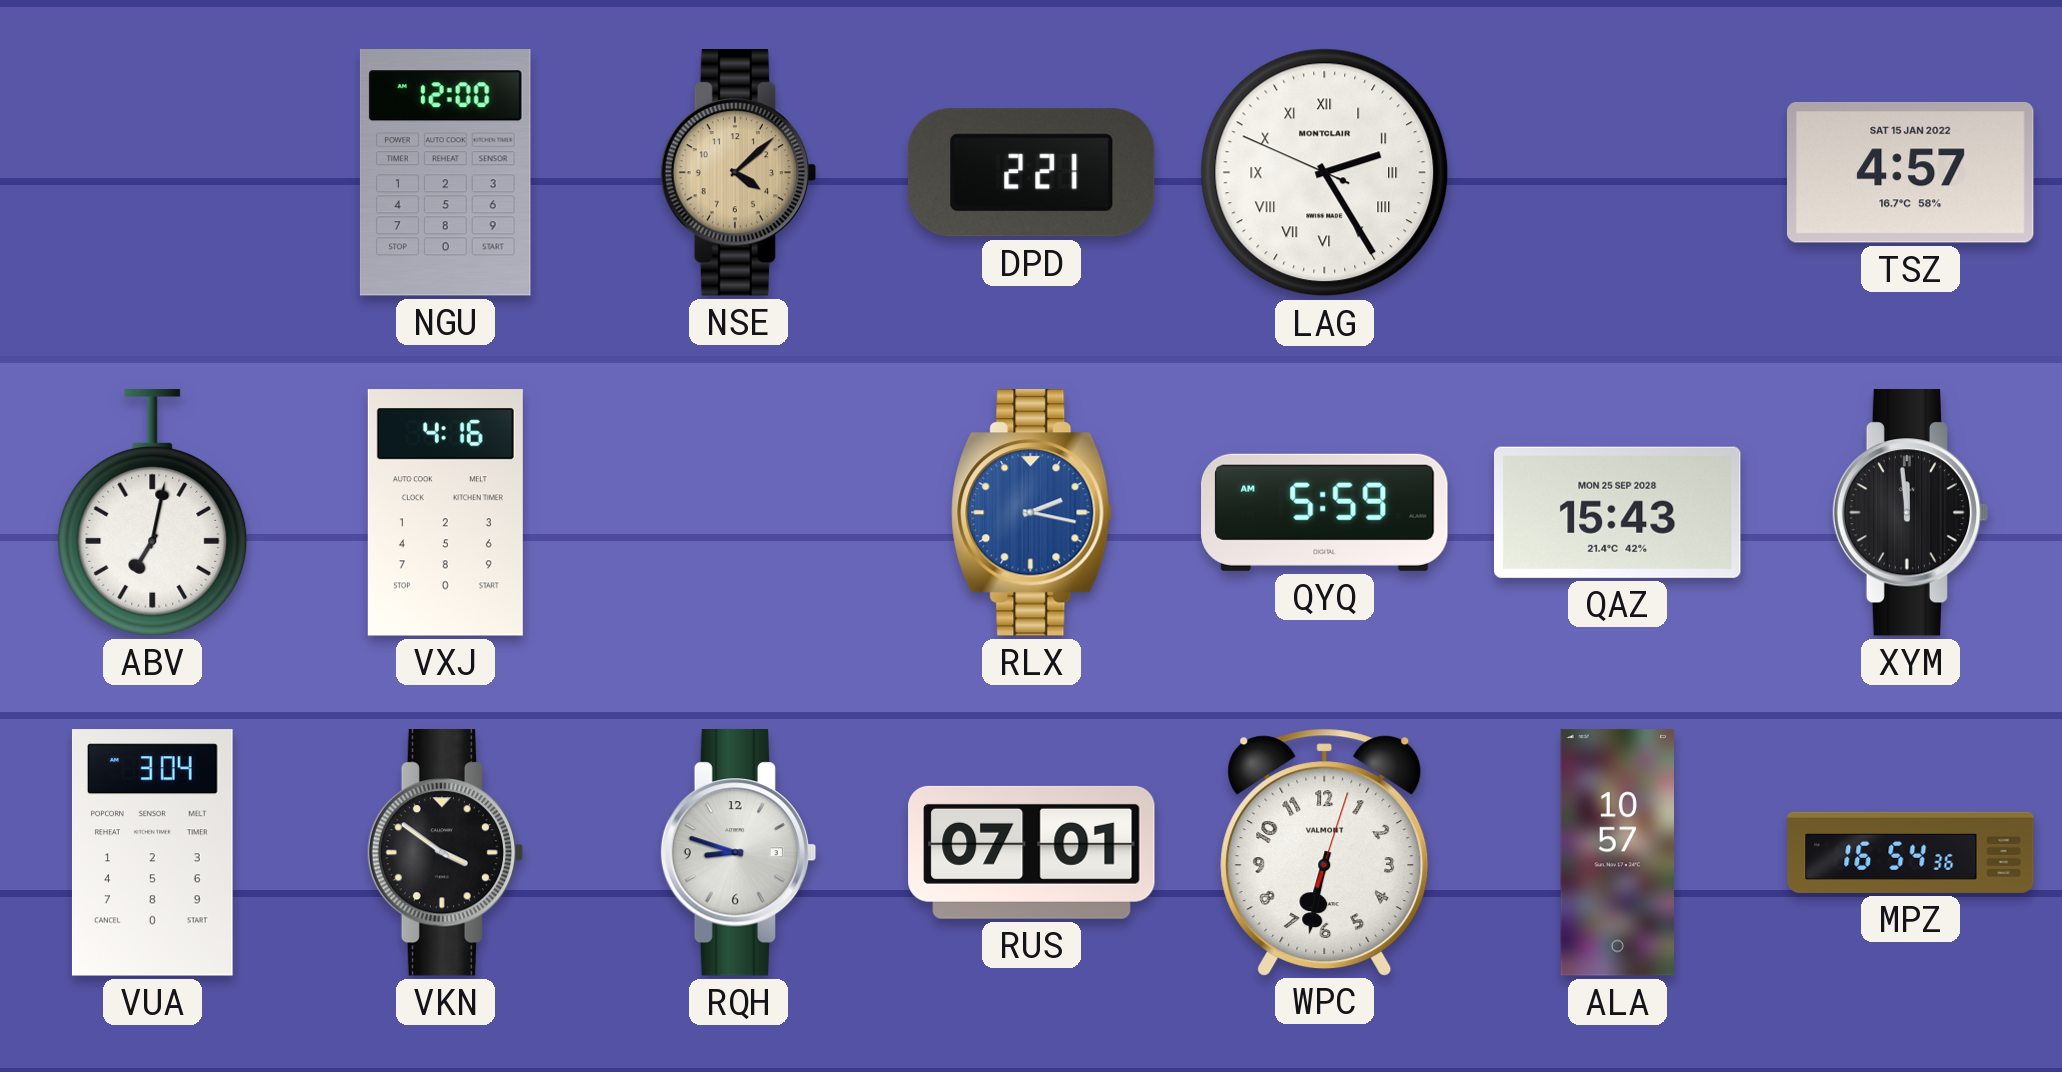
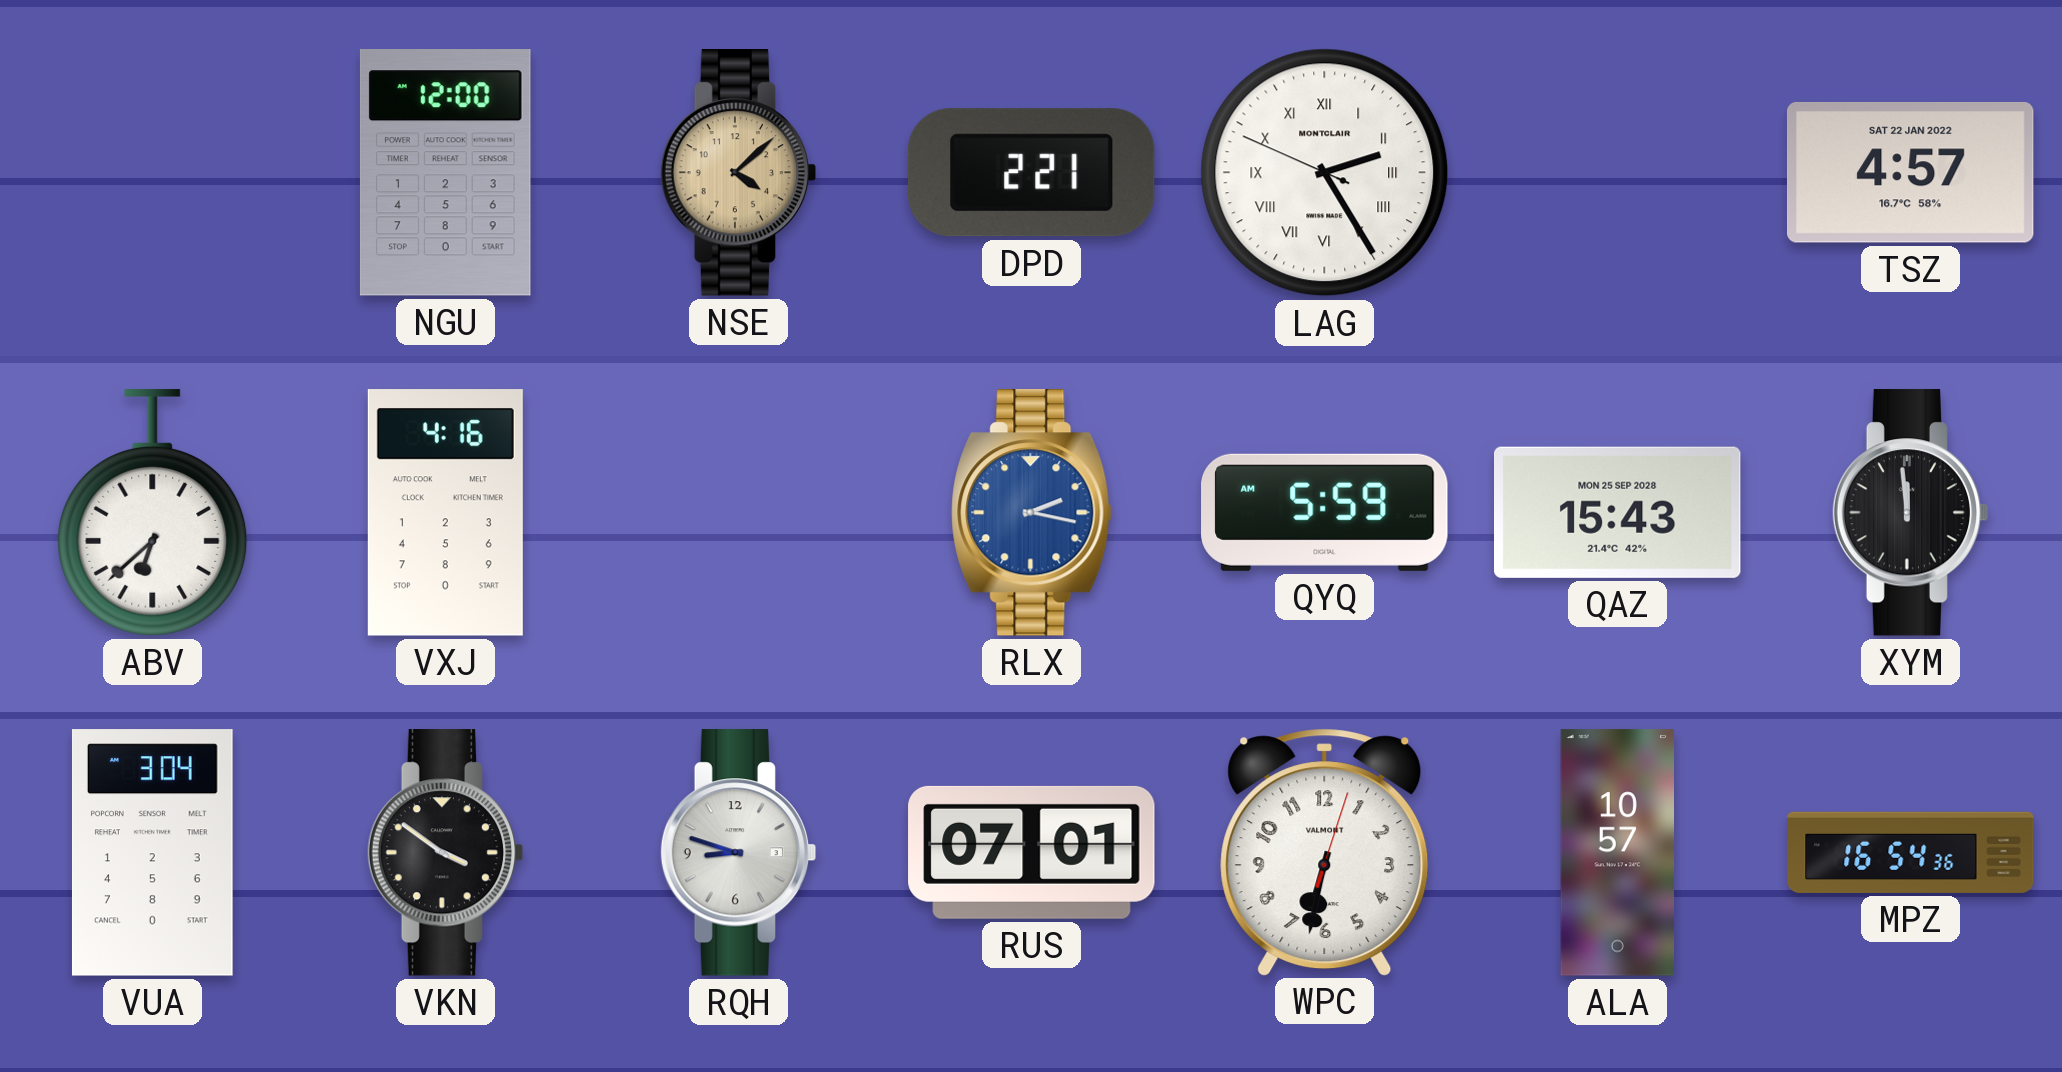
TSZ date: SAT 15 JAN 2022 -> SAT 22 JAN 2022
ABV: 7:02 -> 6:38
